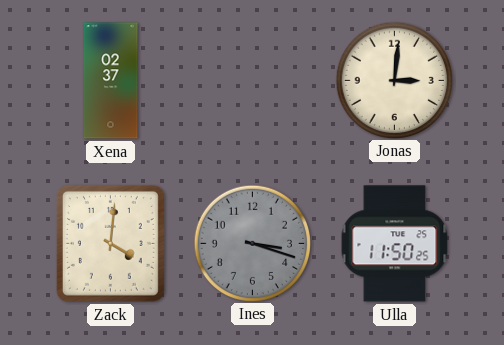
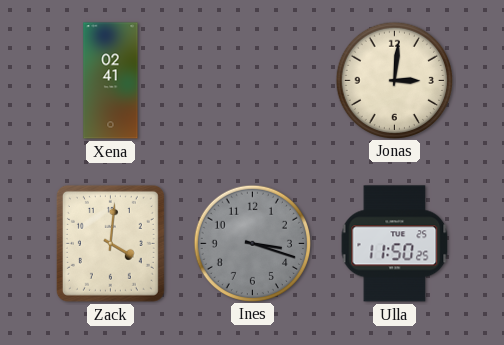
Xena: 02:37 -> 02:41
